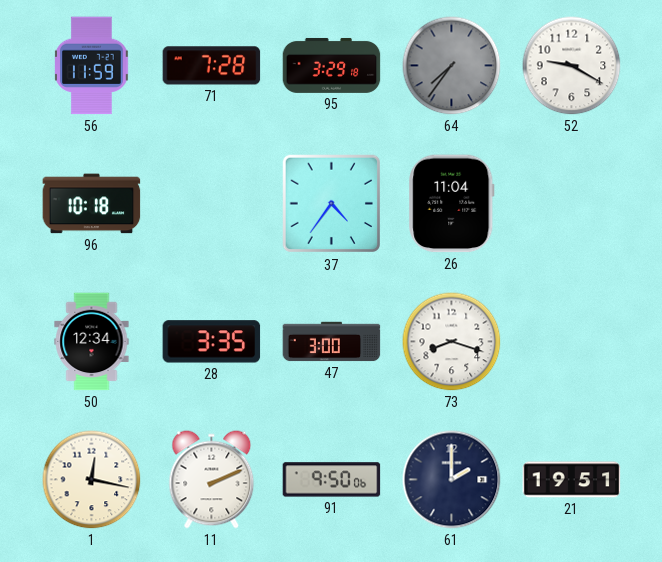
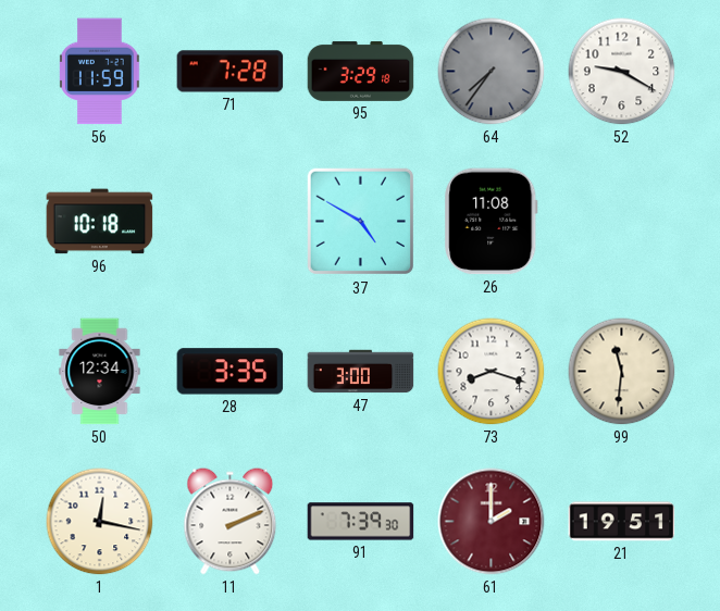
37: 4:36 -> 4:50
26: 11:04 -> 11:08
99: none -> 11:31
91: 9:50 -> 7:39
61 dial: navy -> burgundy
